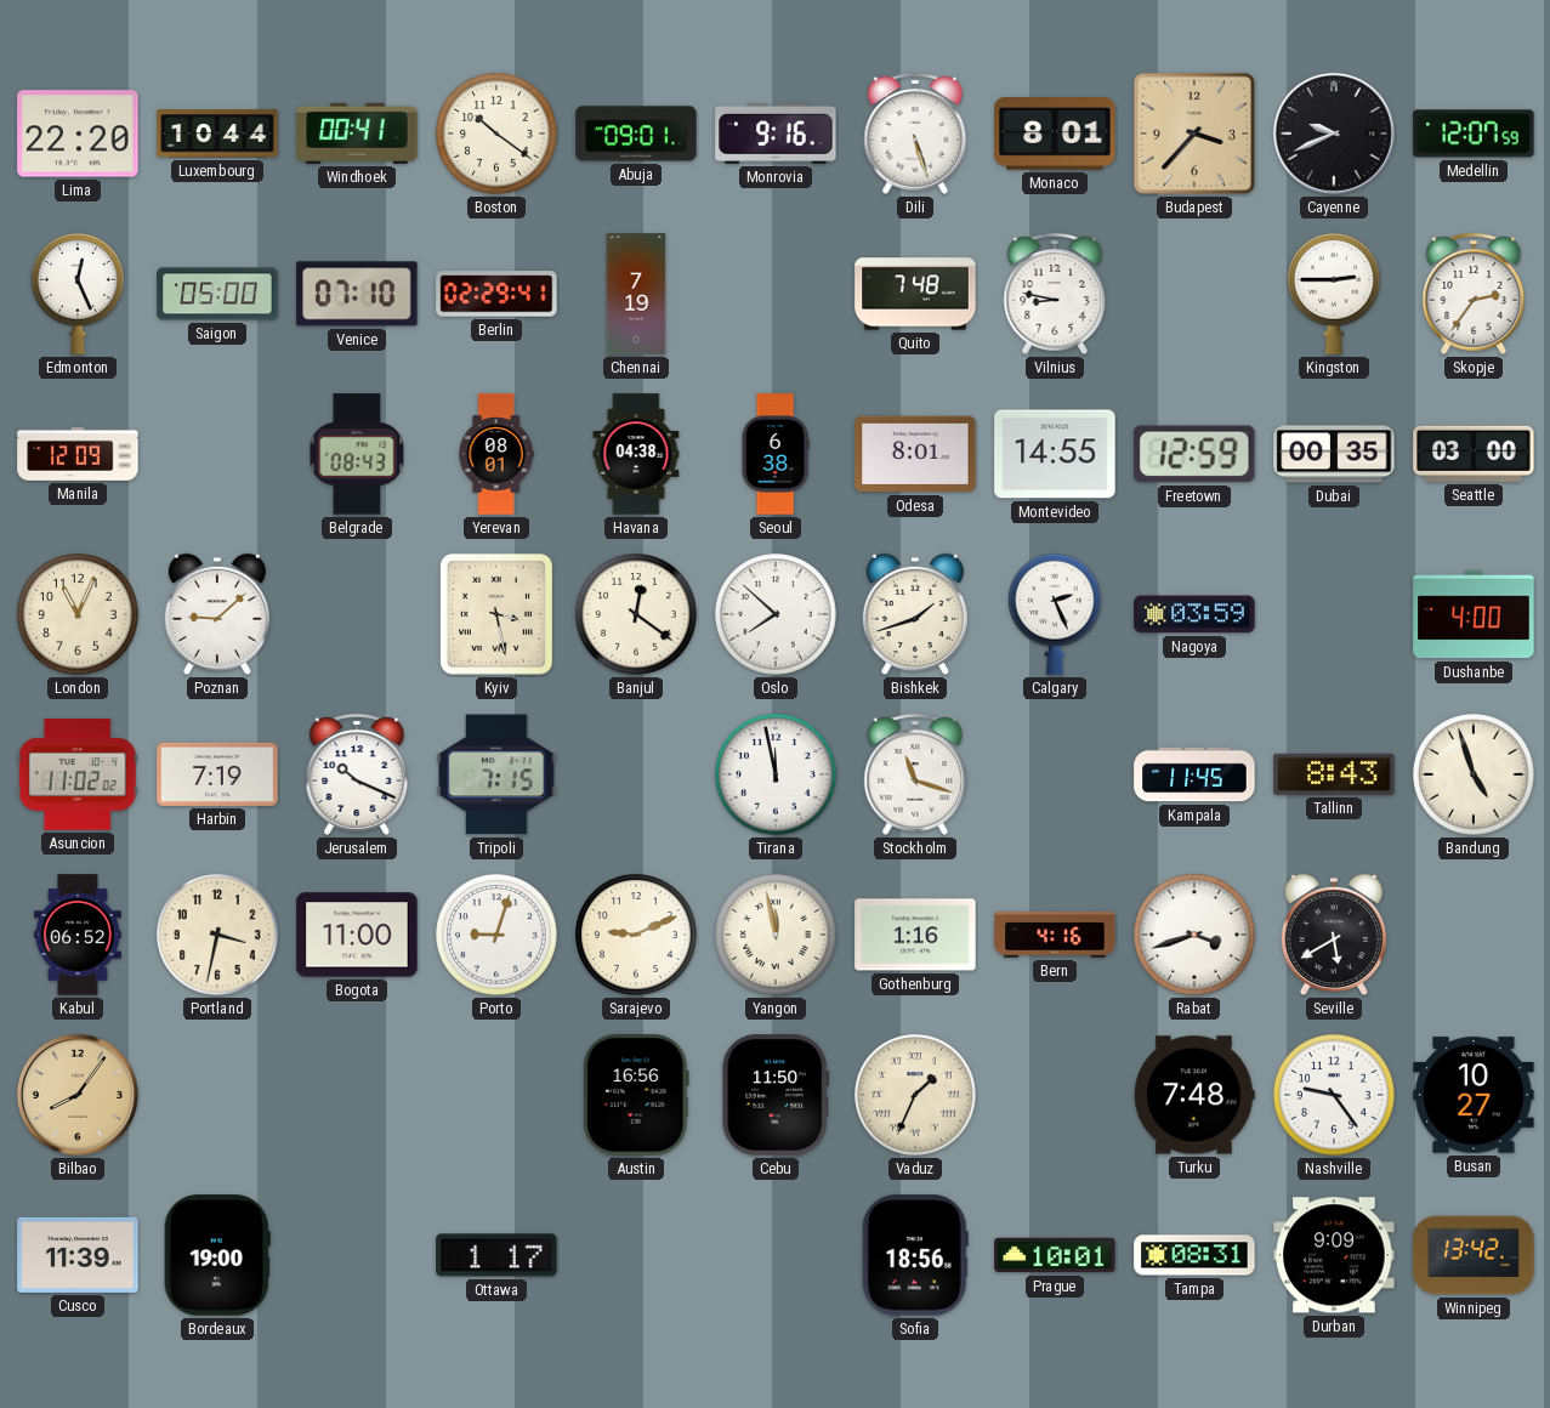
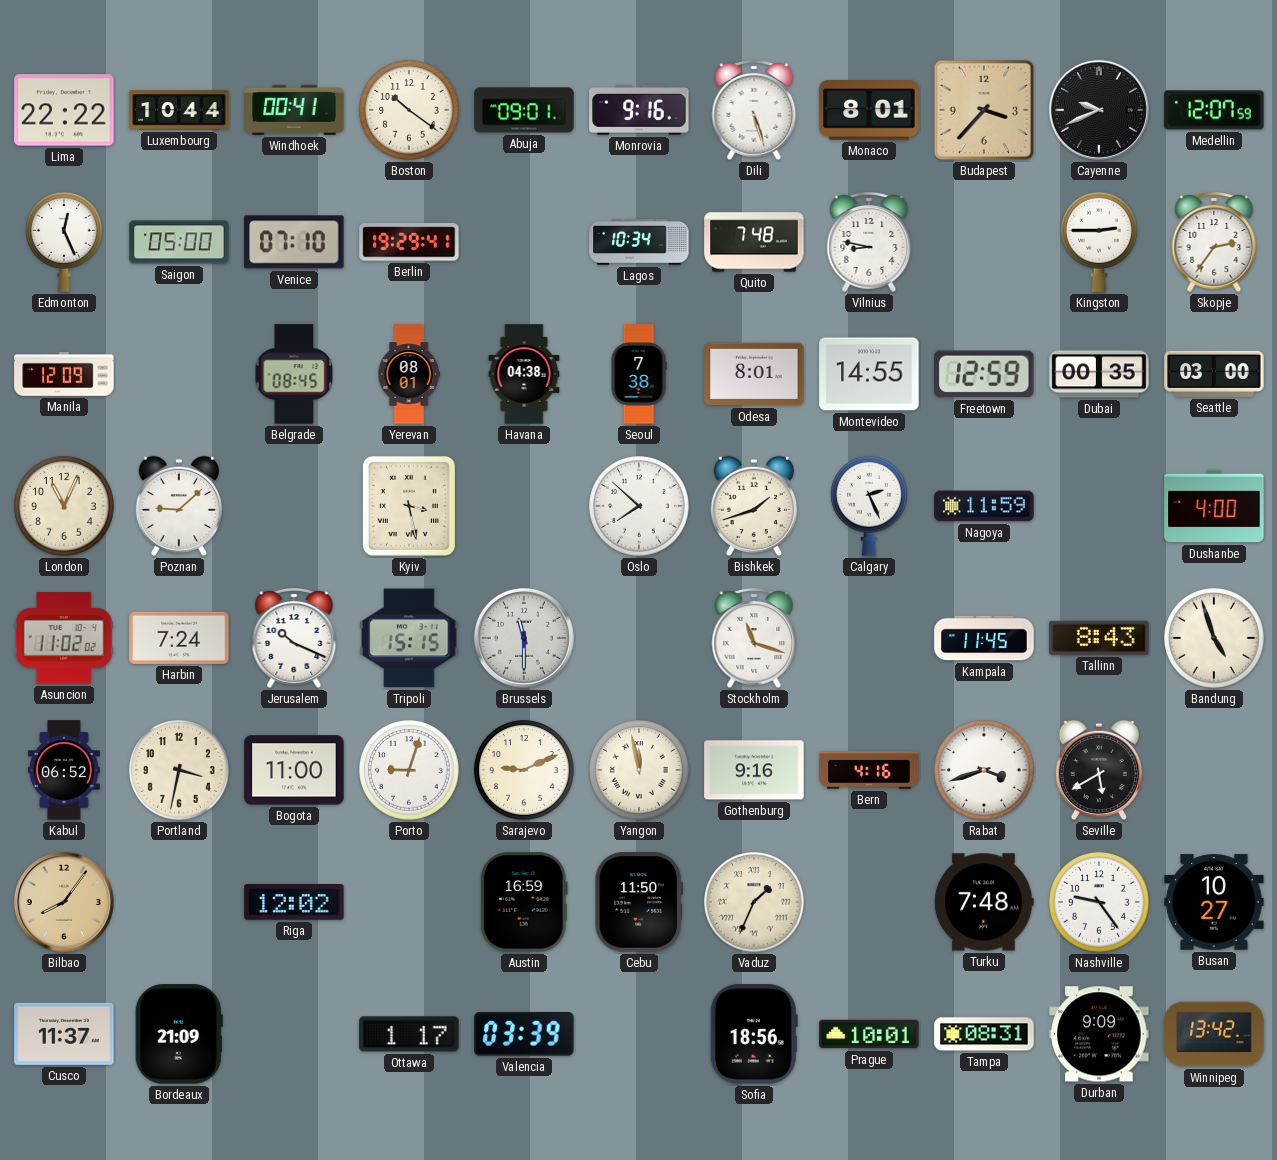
Lima: 22:20 -> 22:22
Berlin: 02:29 -> 19:29
Chennai: 7:19 -> none
Lagos: none -> 10:34
Belgrade: 08:43 -> 08:45
Seoul: 6:38 -> 7:38
Banjul: 12:21 -> none
Nagoya: 03:59 -> 11:59
Harbin: 7:19 -> 7:24
Tripoli: 7:15 -> 15:15
Brussels: none -> 11:30
Tirana: 11:58 -> none
Gothenburg: 1:16 -> 9:16
Riga: none -> 12:02
Austin: 16:56 -> 16:59
Cusco: 11:39 -> 11:37
Bordeaux: 19:00 -> 21:09
Valencia: none -> 03:39
